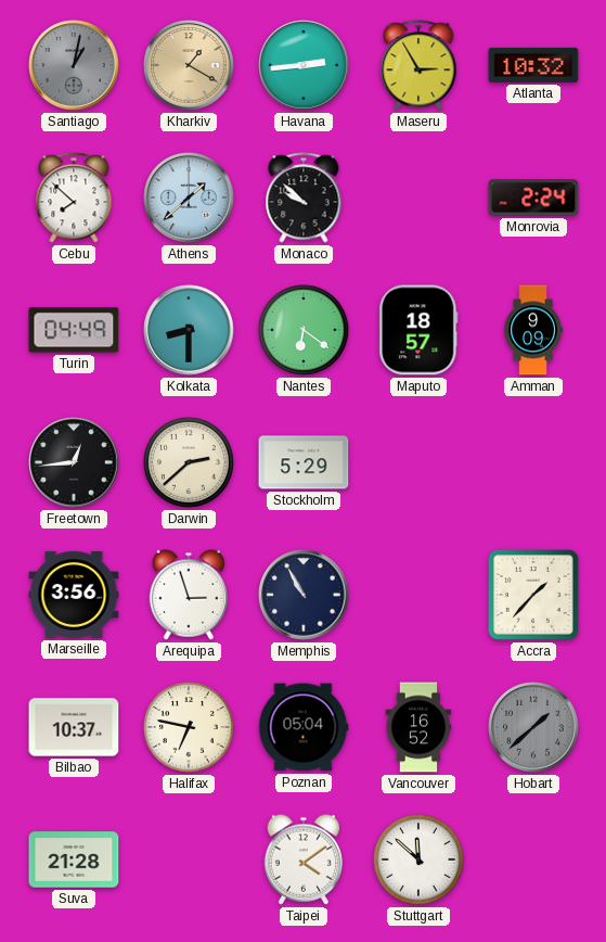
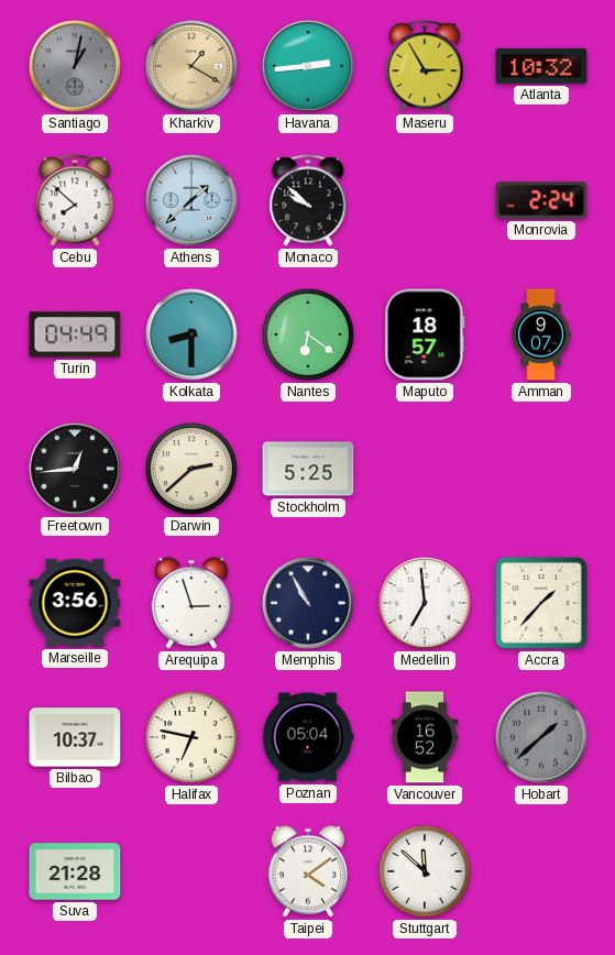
Amman: 9:09 -> 9:07
Stockholm: 5:29 -> 5:25
Medellin: none -> 6:59
